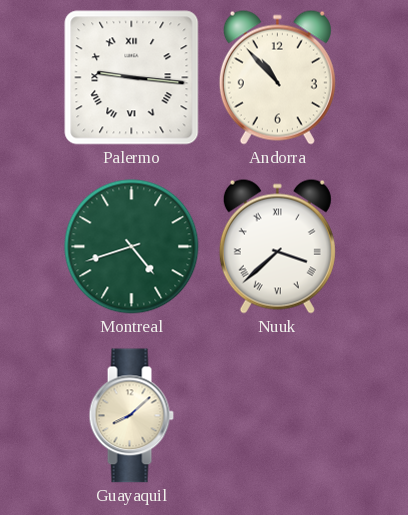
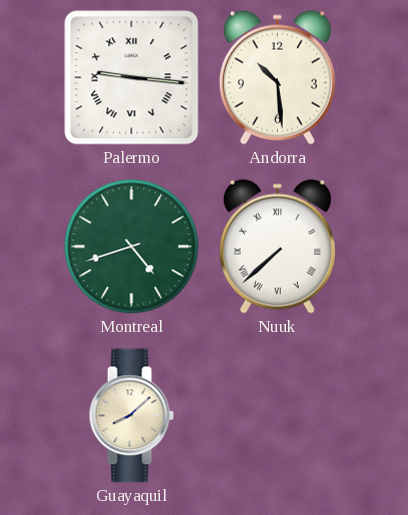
Andorra: 10:53 -> 10:29
Nuuk: 3:38 -> 7:38
